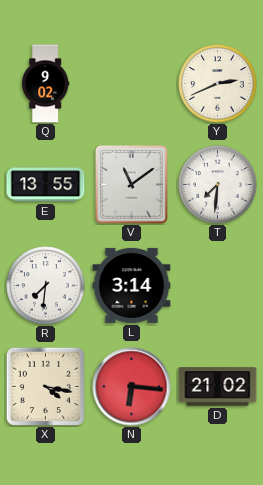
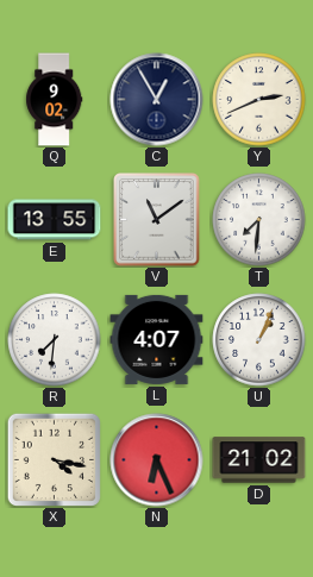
C: none -> 12:55
L: 3:14 -> 4:07
U: none -> 1:04
N: 6:16 -> 6:26
